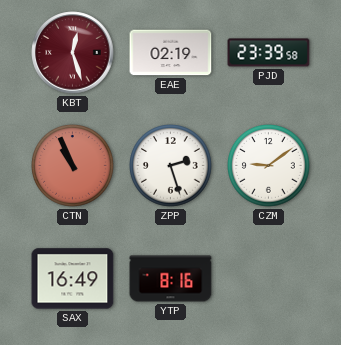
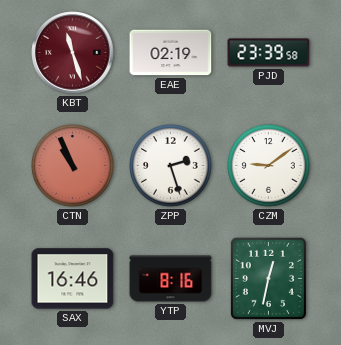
KBT: 12:27 -> 11:27
SAX: 16:49 -> 16:46
MVJ: none -> 12:32
